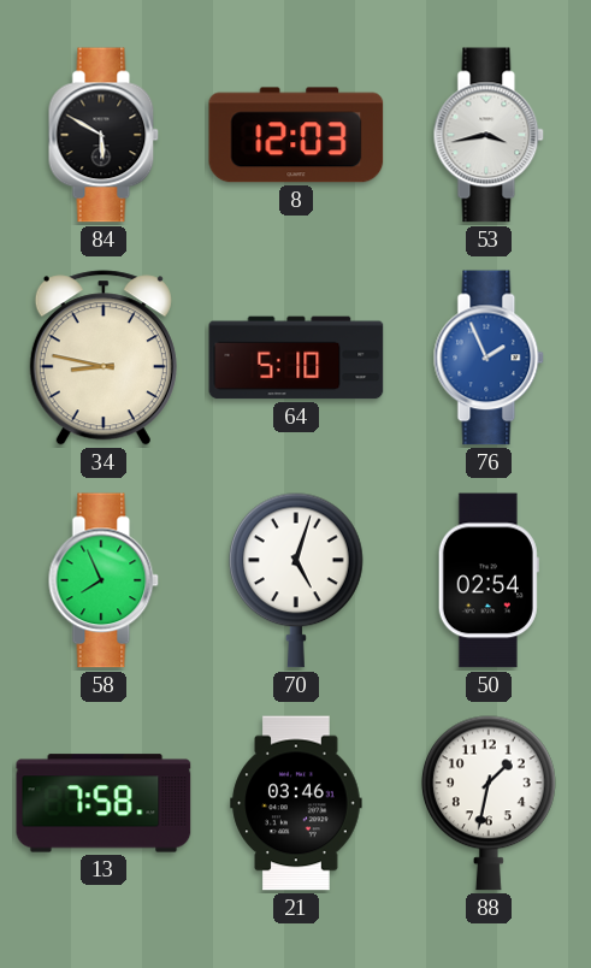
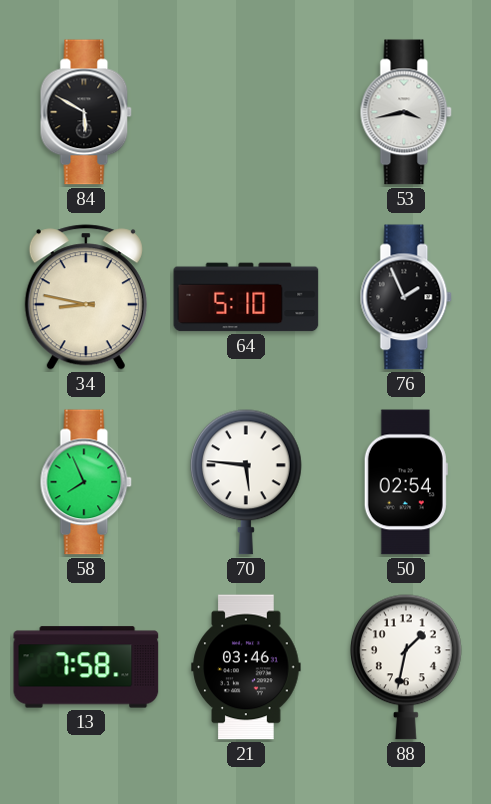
8: 12:03 -> none
76 dial: blue -> black
70: 5:03 -> 5:46
